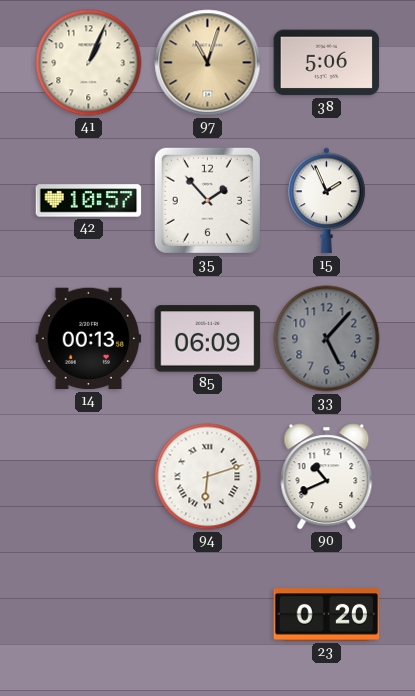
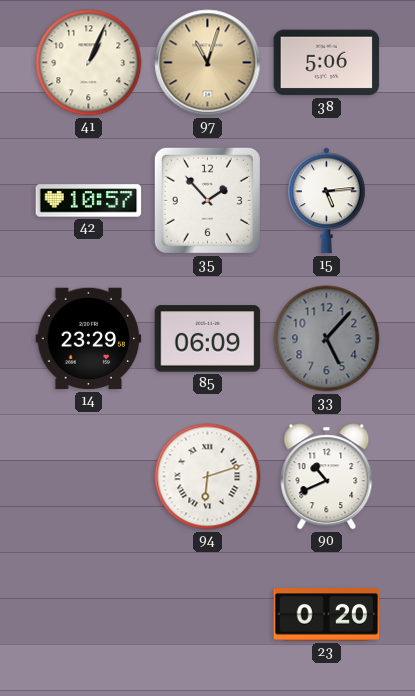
15: 1:56 -> 5:14
14: 00:13 -> 23:29
